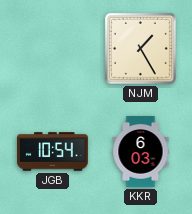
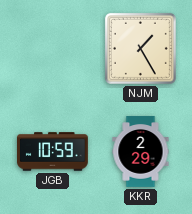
JGB: 10:54 -> 10:59
KKR: 6:03 -> 2:29
